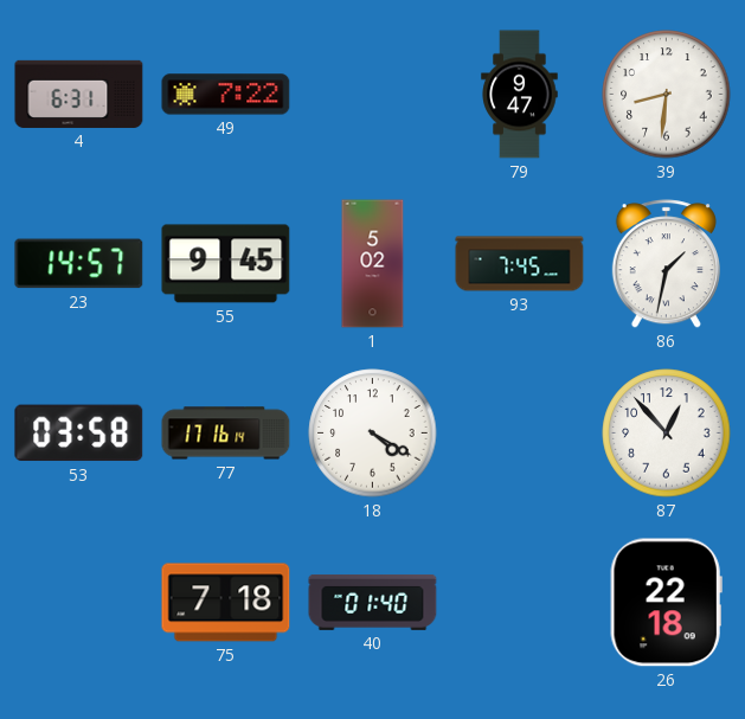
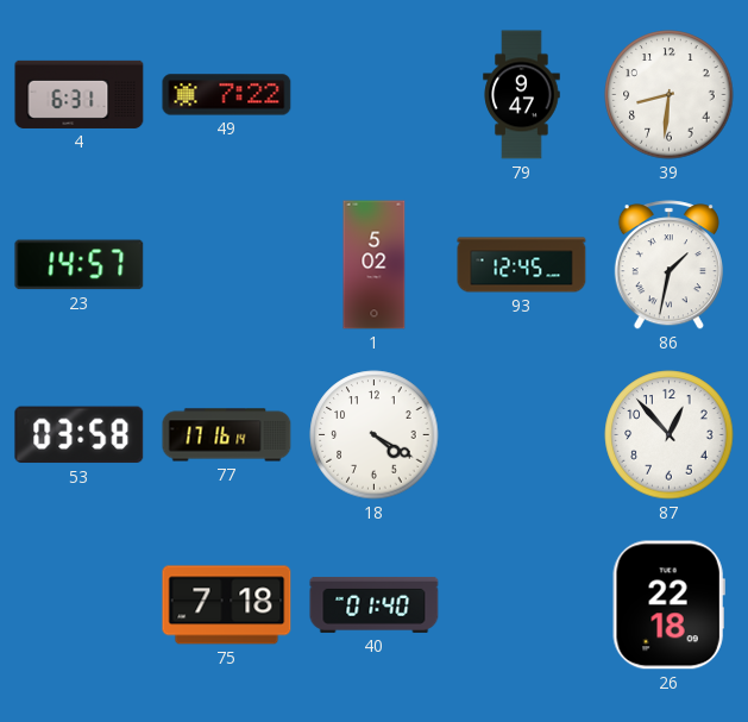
55: 9:45 -> none
93: 7:45 -> 12:45
